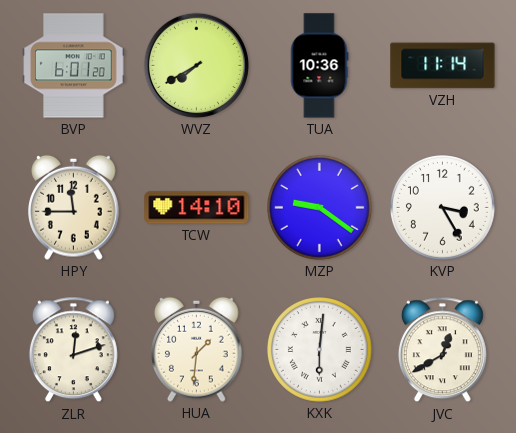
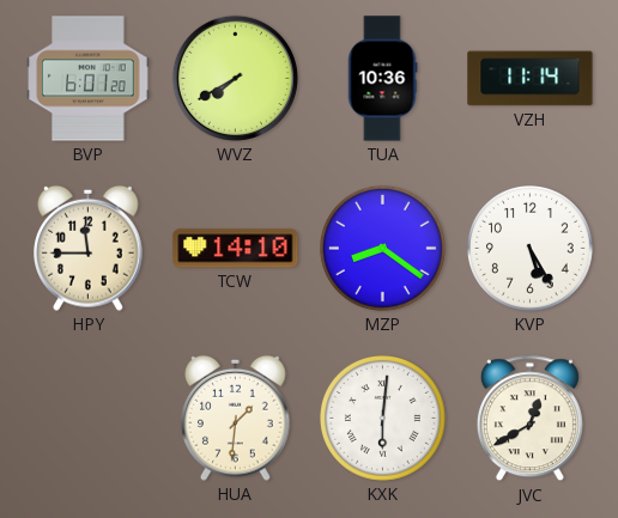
MZP: 9:21 -> 8:21
KVP: 3:25 -> 5:25
ZLR: 12:12 -> none
